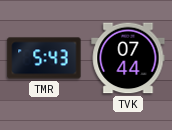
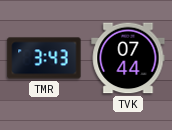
TMR: 5:43 -> 3:43
